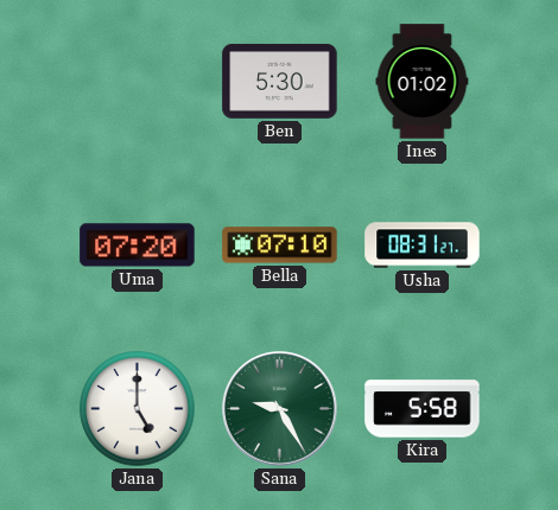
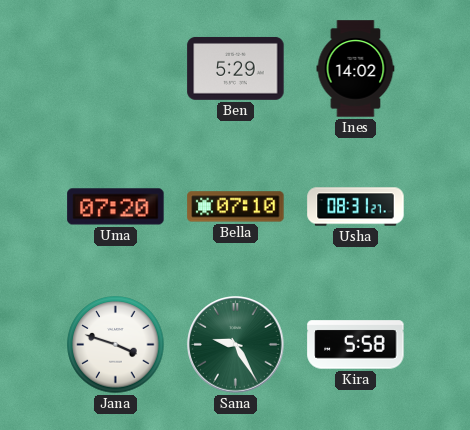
Ben: 5:30 -> 5:29
Ines: 01:02 -> 14:02
Jana: 5:00 -> 3:48
